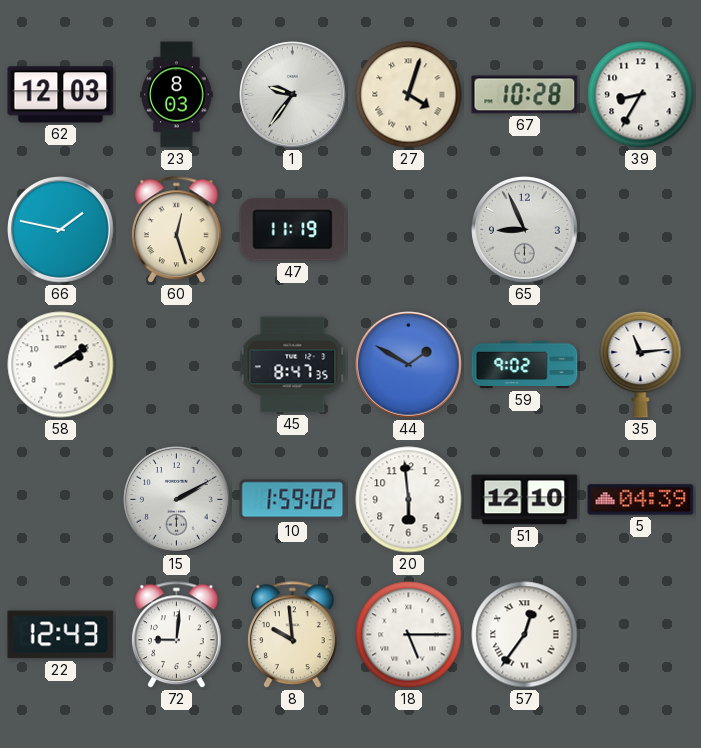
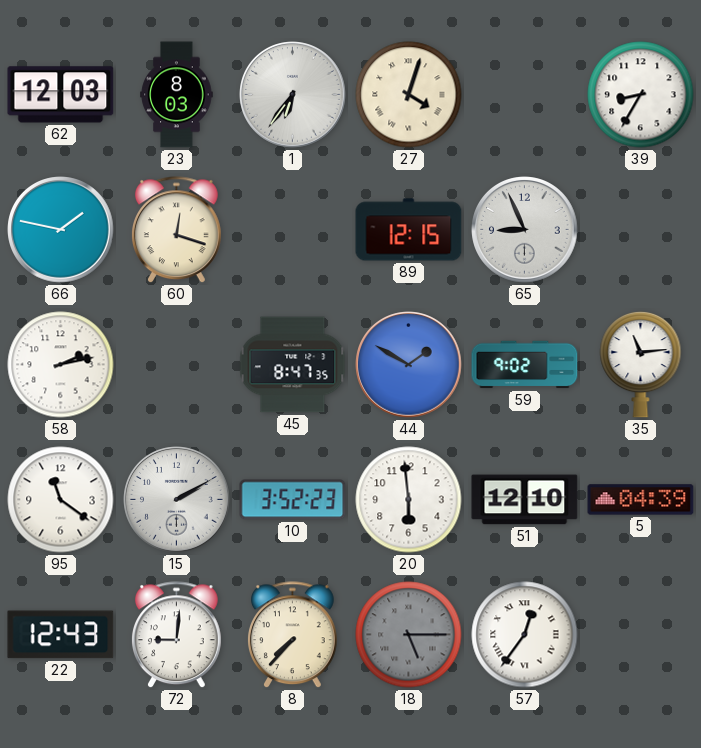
1: 9:36 -> 6:36
67: 10:28 -> none
60: 12:27 -> 12:18
47: 11:19 -> none
89: none -> 12:15
58: 2:09 -> 2:13
95: none -> 11:21
10: 1:59 -> 3:52
8: 9:59 -> 7:37
18 dial: white -> grey
